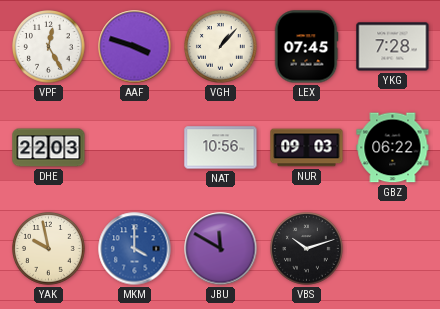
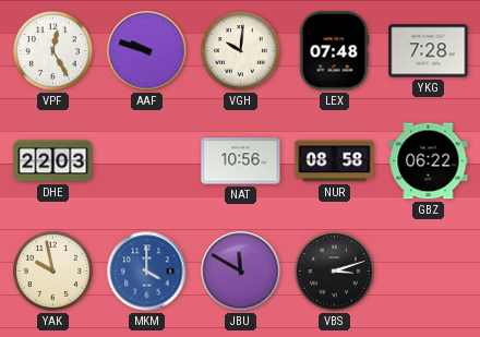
AAF: 3:48 -> 9:48
VGH: 1:07 -> 10:01
LEX: 07:45 -> 07:48
NUR: 09:03 -> 08:58
VBS: 10:12 -> 3:12
